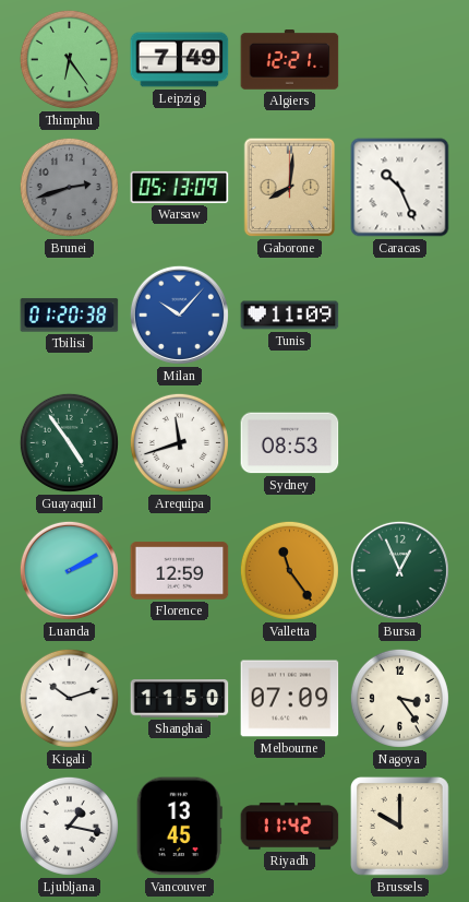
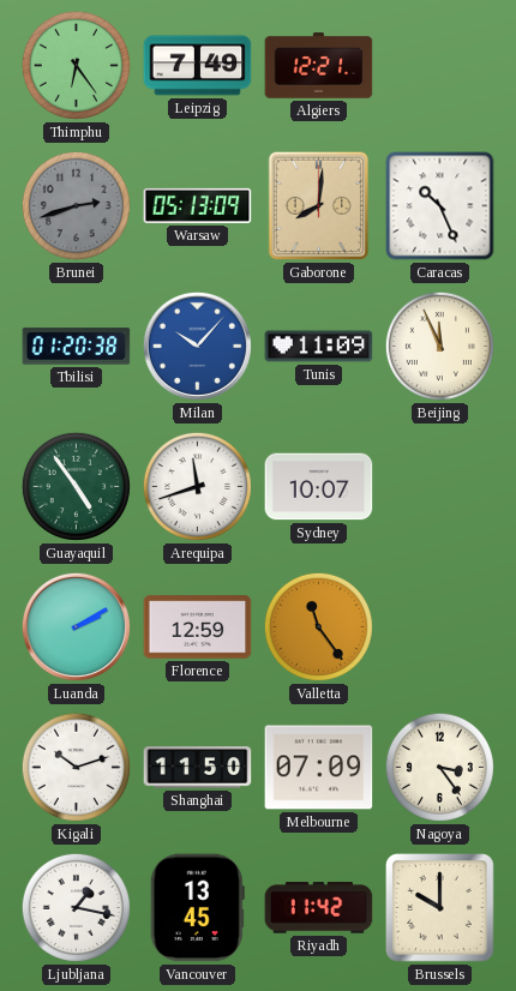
Beijing: none -> 11:56
Sydney: 08:53 -> 10:07
Bursa: 12:56 -> none
